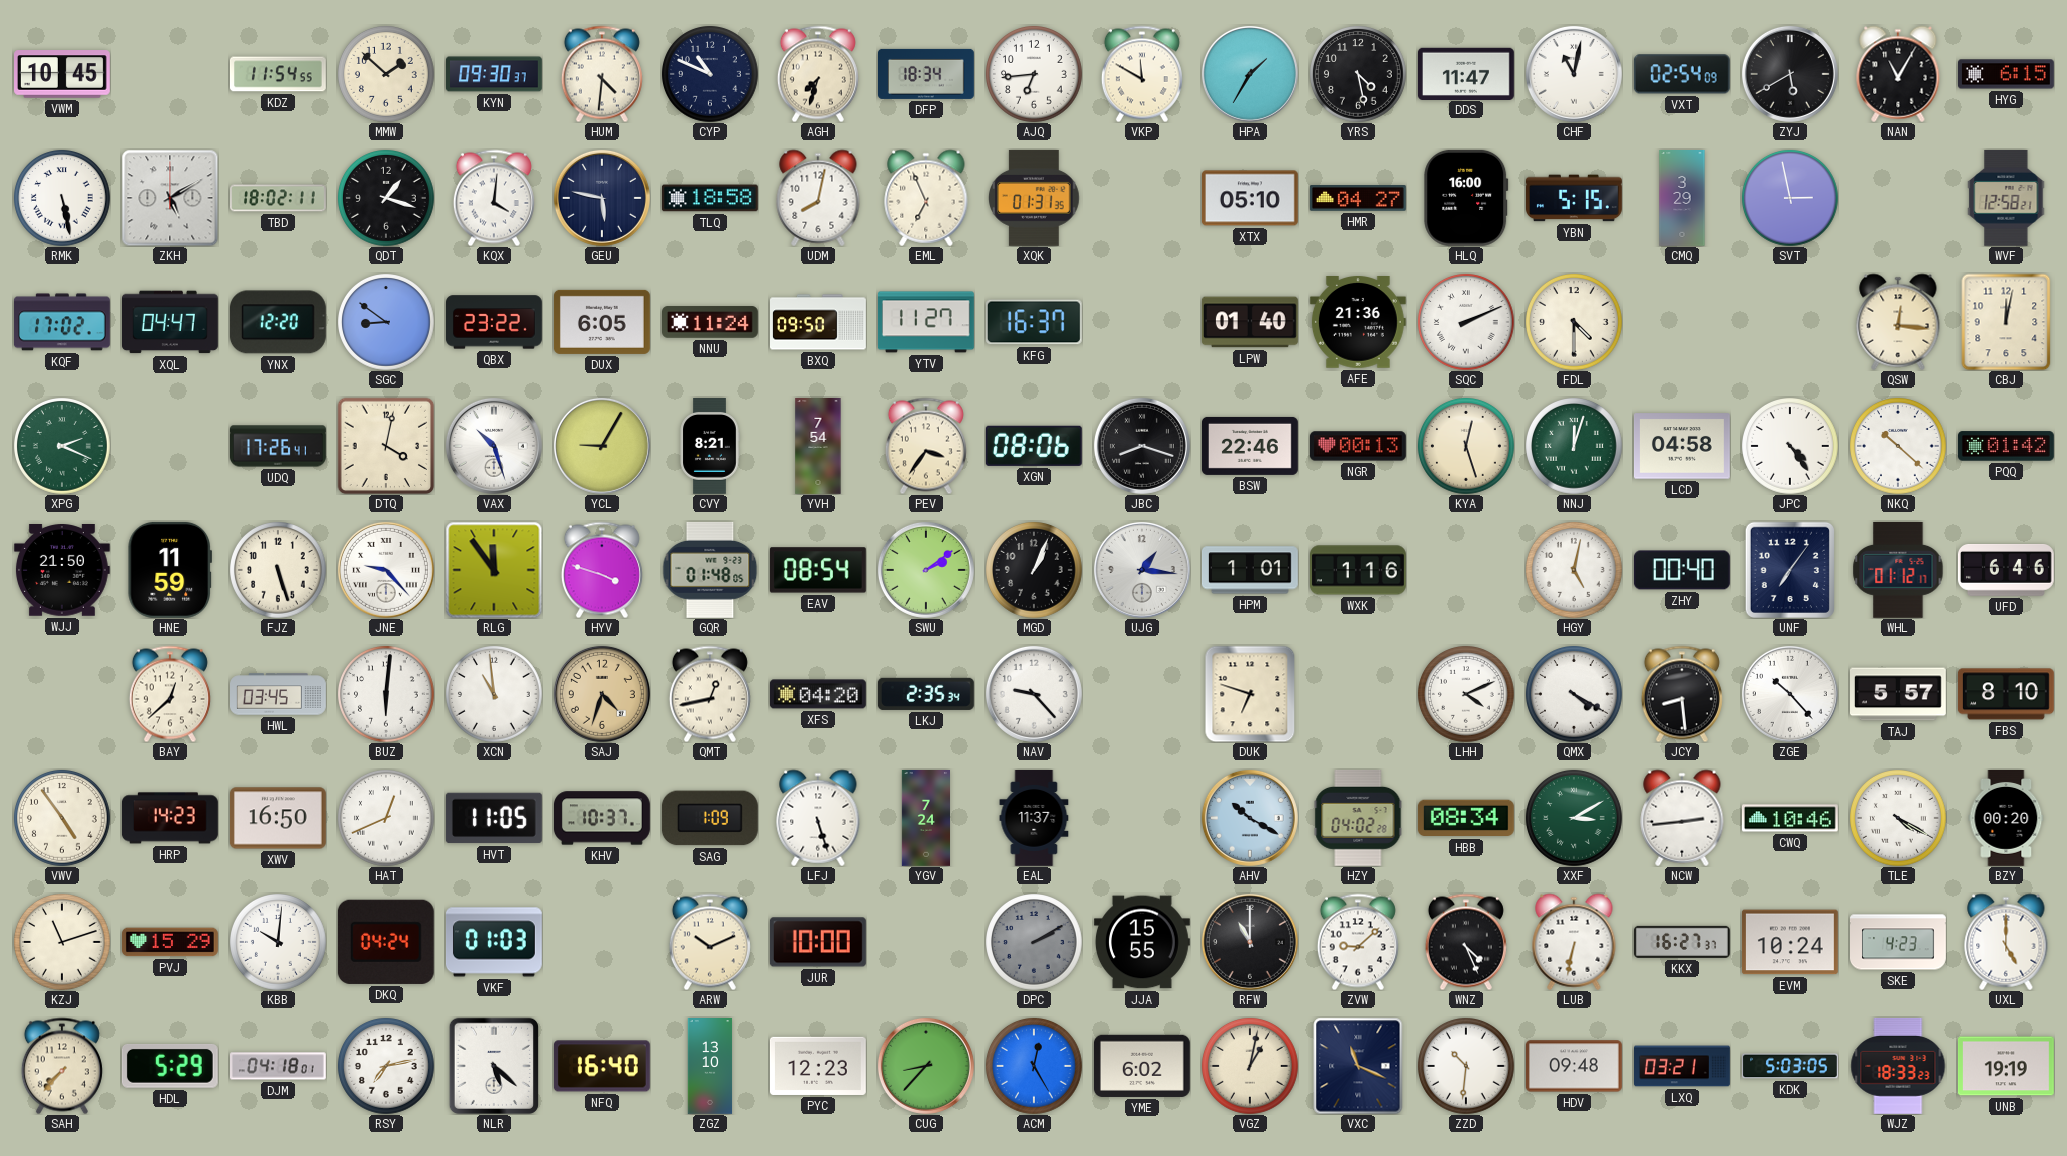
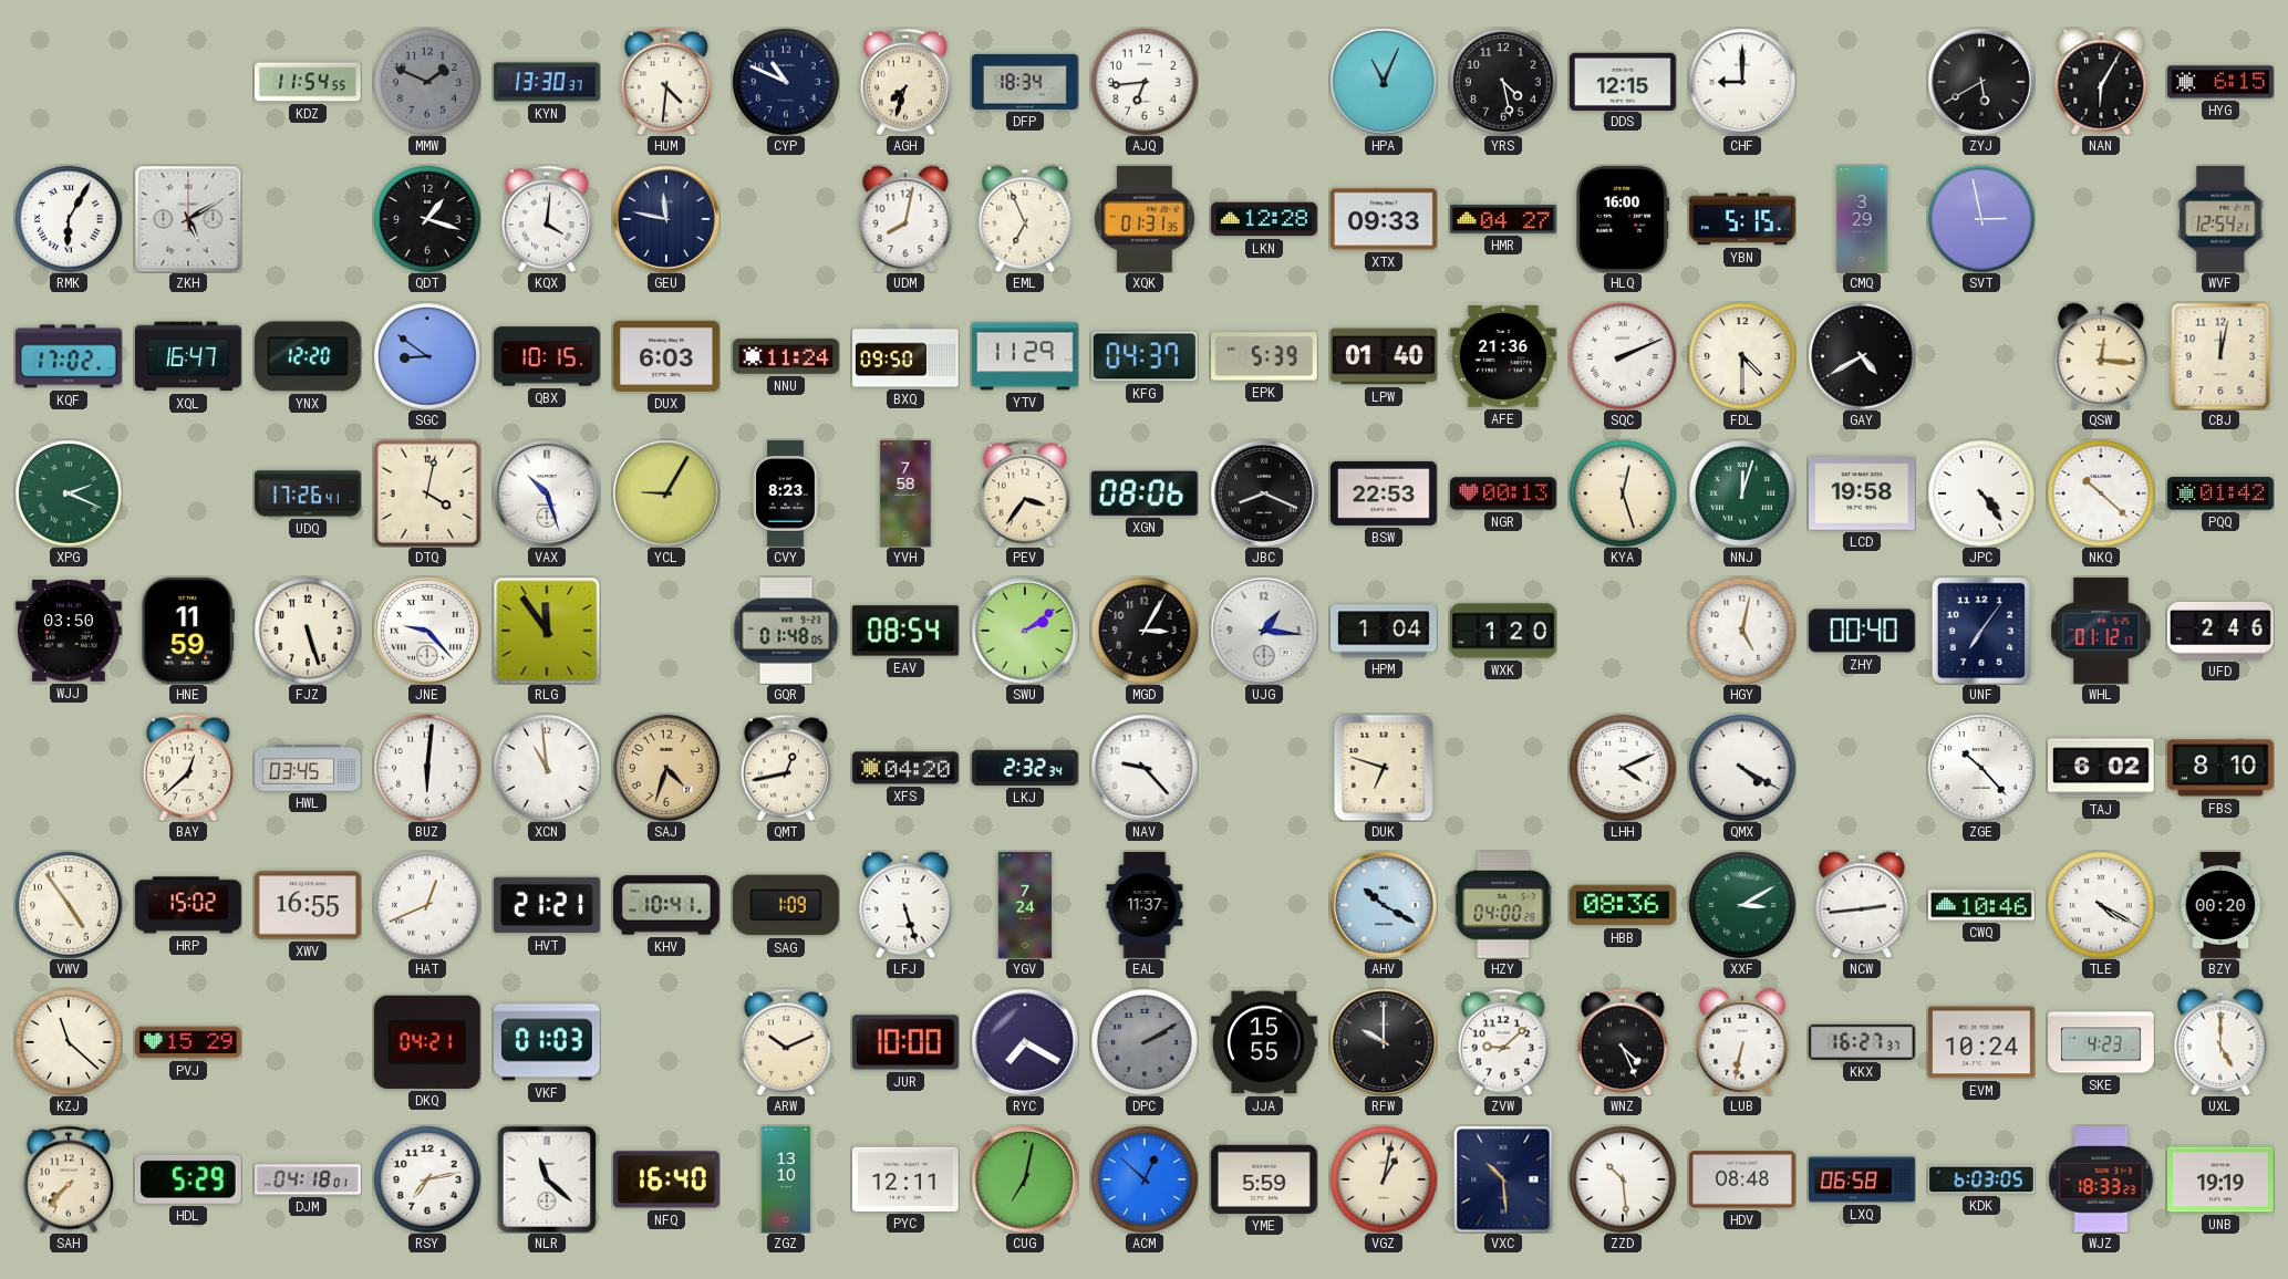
VWM: 10:45 -> none
MMW: 1:52 -> 1:49
MMW dial: cream -> grey
KYN: 09:30 -> 13:30
VKP: 11:50 -> none
HPA: 1:35 -> 11:04
DDS: 11:47 -> 12:15
CHF: 11:02 -> 9:00
VXT: 02:54 -> none
NAN: 11:05 -> 6:05
RMK: 5:28 -> 6:05
TBD: 18:02 -> none
GEU: 5:47 -> 11:47
TLQ: 18:58 -> none
LKN: none -> 12:28
XTX: 05:10 -> 09:33
WVF: 12:58 -> 12:54
XQL: 04:47 -> 16:47
QBX: 23:22 -> 10:15
DUX: 6:05 -> 6:03
YTV: 11:27 -> 11:29
KFG: 16:37 -> 04:37
EPK: none -> 5:39
GAY: none -> 4:40
CVY: 8:21 -> 8:23
YVH: 7:54 -> 7:58
JBC: 8:18 -> 8:19
BSW: 22:46 -> 22:53
LCD: 04:58 -> 19:58
WJJ: 21:50 -> 03:50
HYV: 3:48 -> none
MGD: 1:04 -> 3:05
HPM: 1:01 -> 1:04
WXK: 1:16 -> 1:20
UFD: 6:46 -> 2:46
LKJ: 2:35 -> 2:32
JCY: 8:29 -> none
TAJ: 5:57 -> 6:02
HRP: 14:23 -> 15:02
XWV: 16:50 -> 16:55
HVT: 11:05 -> 21:21
KHV: 10:37 -> 10:41
HZY: 04:02 -> 04:00
HBB: 08:34 -> 08:36
KZJ: 11:12 -> 11:22
KBB: 10:01 -> none
DKQ: 04:24 -> 04:21
RYC: none -> 7:20
RFW: 11:00 -> 10:00
NLR: 5:22 -> 11:22
PYC: 12:23 -> 12:11
CUG: 8:37 -> 7:02
ACM: 12:25 -> 12:52
YME: 6:02 -> 5:59
VXC: 11:19 -> 10:29
ZZD: 10:31 -> 10:29
HDV: 09:48 -> 08:48
LXQ: 03:21 -> 06:58
KDK: 5:03 -> 6:03
